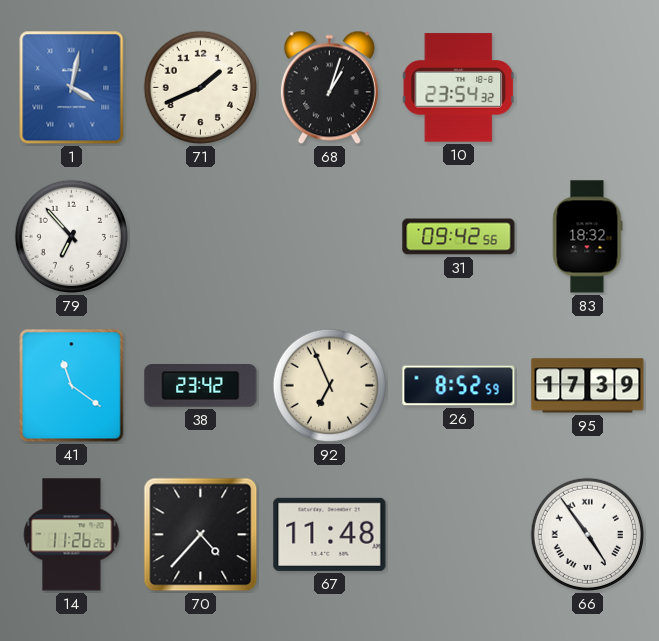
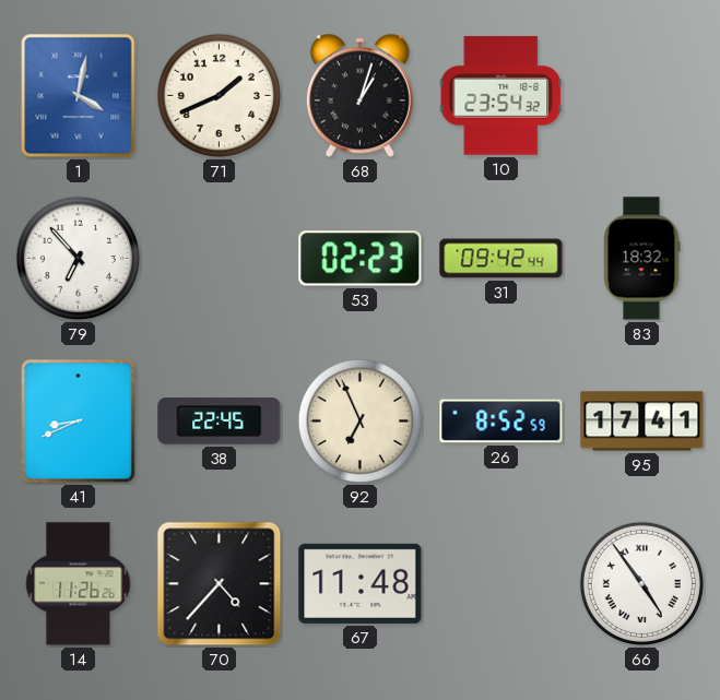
53: none -> 02:23
31: 09:42:56 -> 09:42:44
41: 11:21 -> 8:41
38: 23:42 -> 22:45
95: 17:39 -> 17:41
